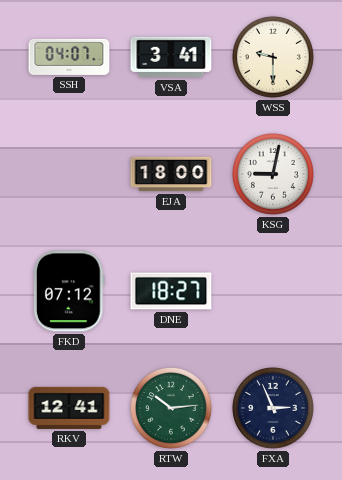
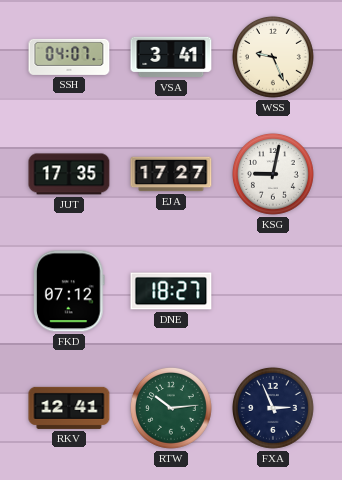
WSS: 9:30 -> 9:26
JUT: none -> 17:35
EJA: 18:00 -> 17:27
